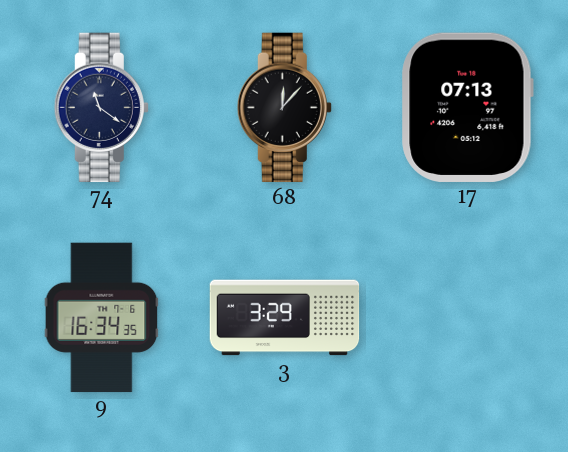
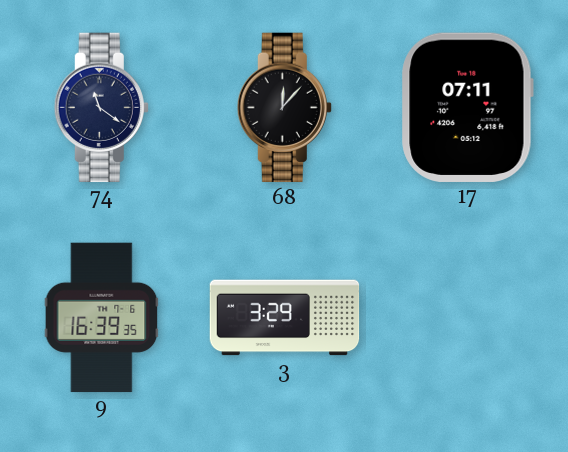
17: 07:13 -> 07:11
9: 16:34 -> 16:39
